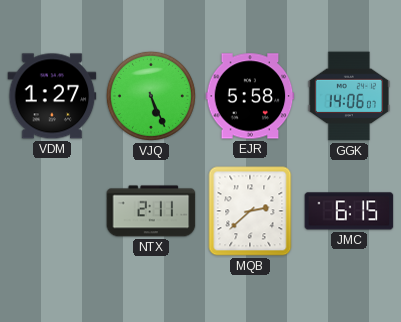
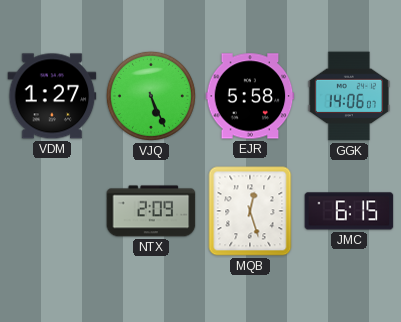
NTX: 2:11 -> 2:09
MQB: 2:38 -> 12:27
